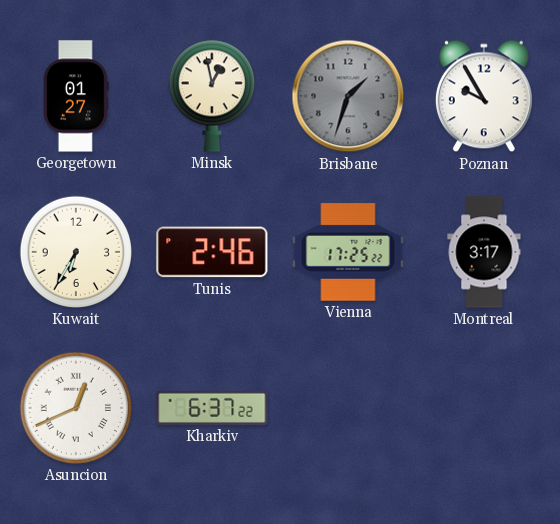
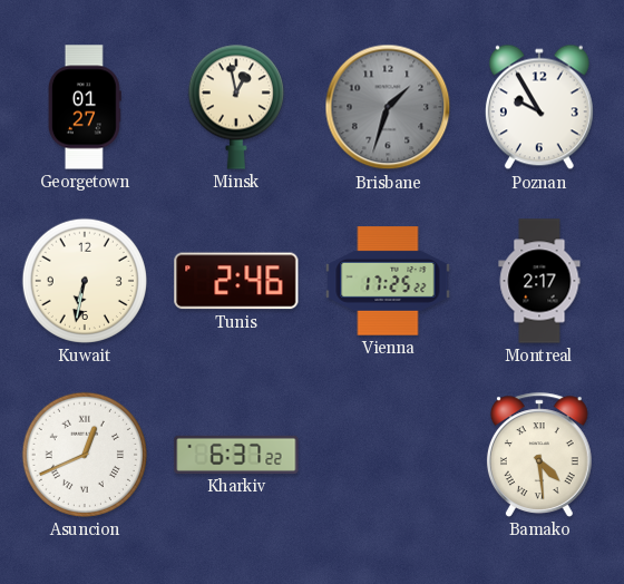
Kuwait: 6:35 -> 6:32
Montreal: 3:17 -> 2:17
Bamako: none -> 4:29
